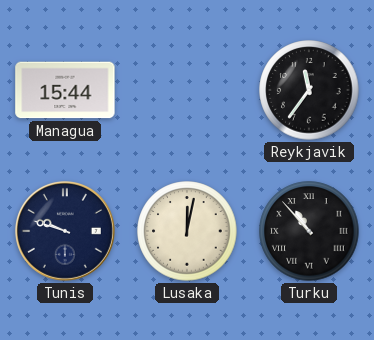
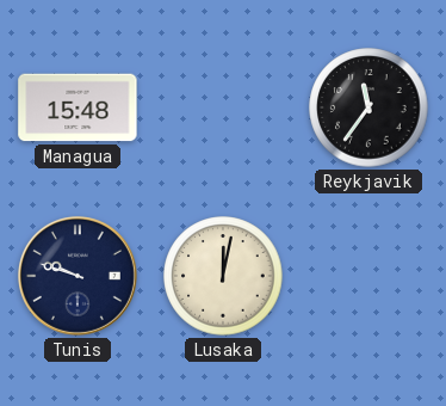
Managua: 15:44 -> 15:48
Turku: 10:53 -> none
